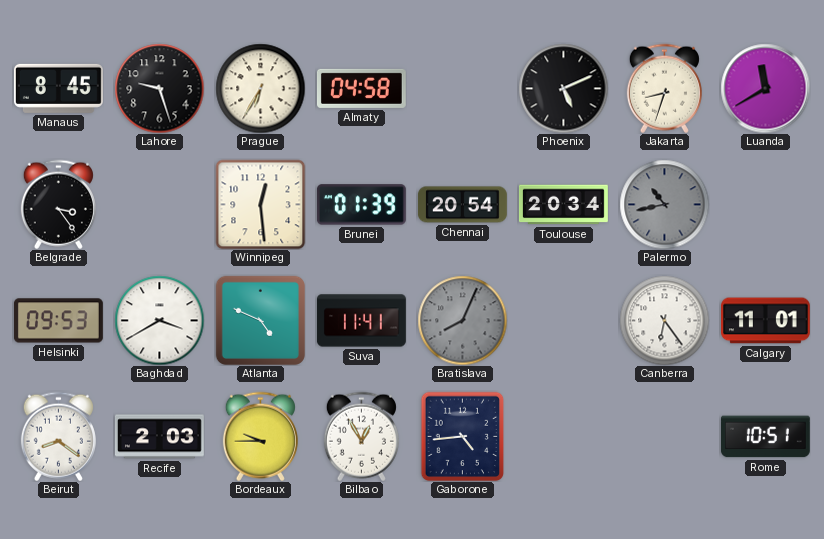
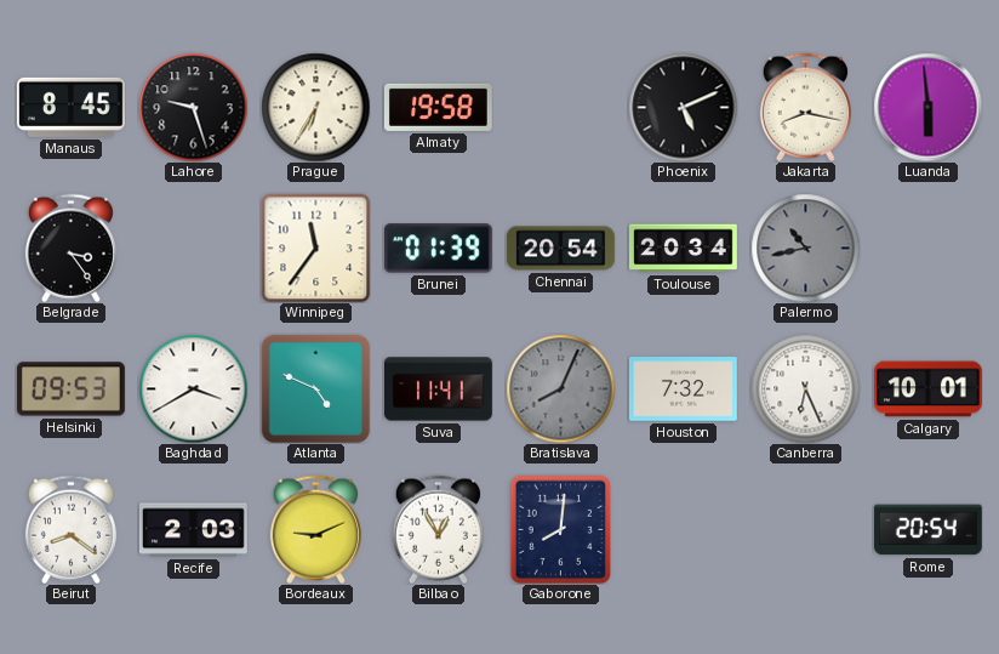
Almaty: 04:58 -> 19:58
Jakarta: 8:33 -> 8:17
Luanda: 11:40 -> 5:59
Winnipeg: 12:29 -> 11:36
Houston: none -> 7:32
Canberra: 6:24 -> 6:26
Calgary: 11:01 -> 10:01
Bordeaux: 9:45 -> 9:11
Gaborone: 4:44 -> 8:01
Rome: 10:51 -> 20:54
